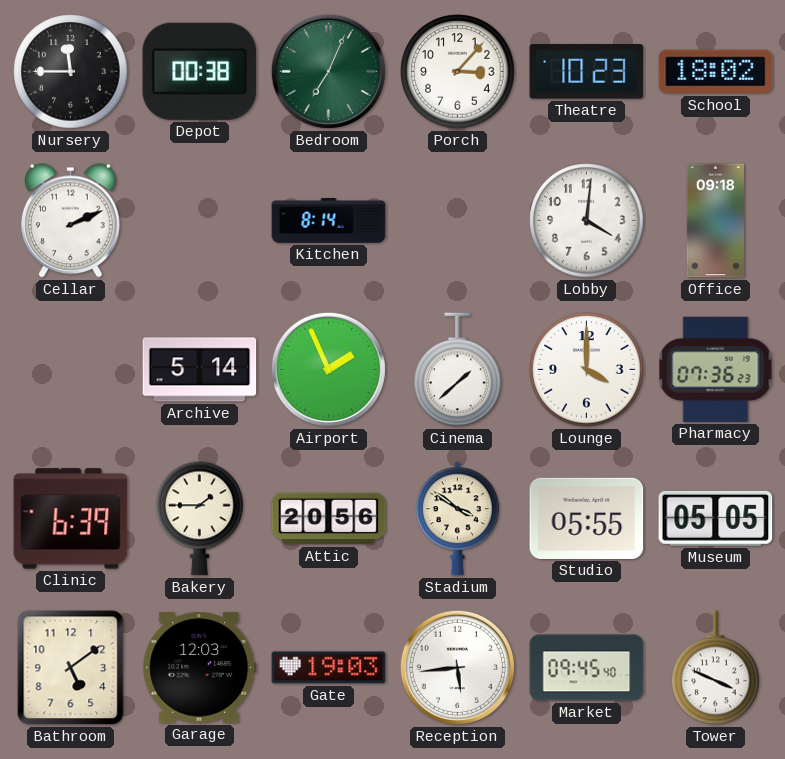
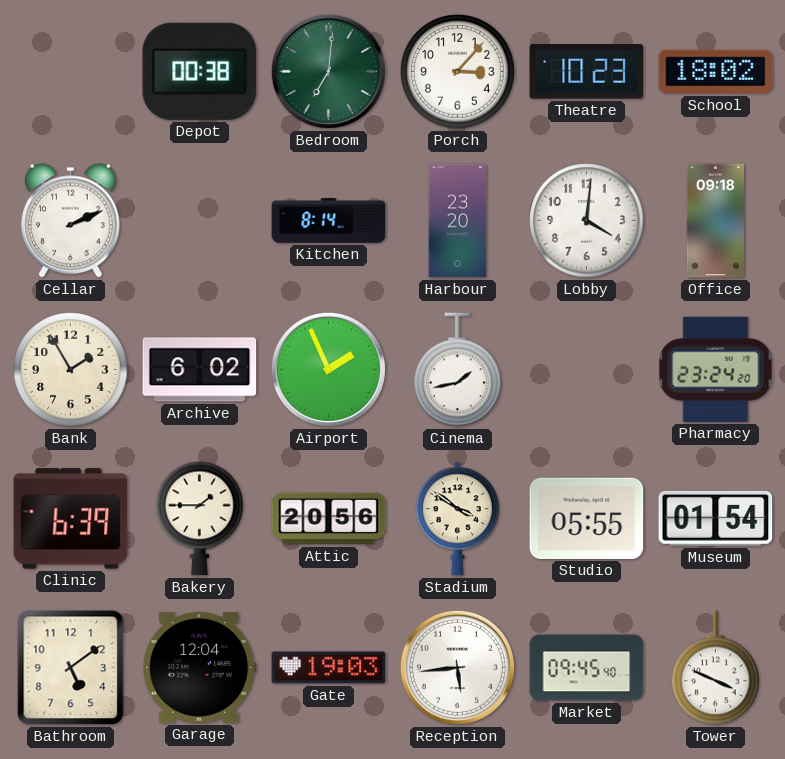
Nursery: 11:45 -> none
Bedroom: 7:04 -> 7:01
Harbour: none -> 23:20
Bank: none -> 1:55
Archive: 5:14 -> 6:02
Cinema: 1:38 -> 1:43
Lounge: 4:00 -> none
Pharmacy: 07:36 -> 23:24
Museum: 05:05 -> 01:54
Garage: 12:03 -> 12:04
